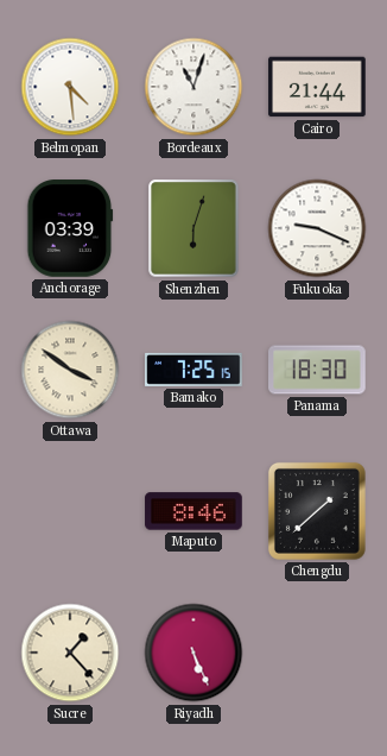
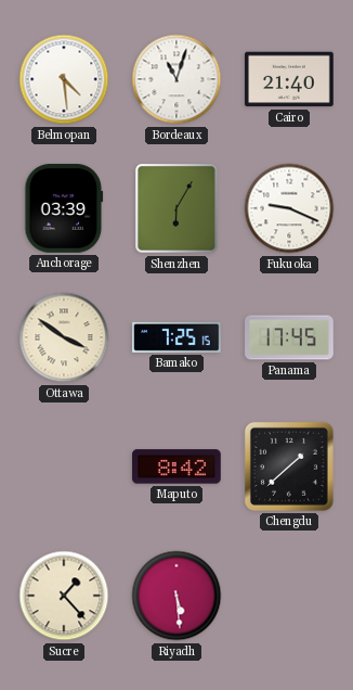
Cairo: 21:44 -> 21:40
Shenzhen: 6:03 -> 6:05
Panama: 18:30 -> 17:45
Maputo: 8:46 -> 8:42
Riyadh: 5:26 -> 5:29
